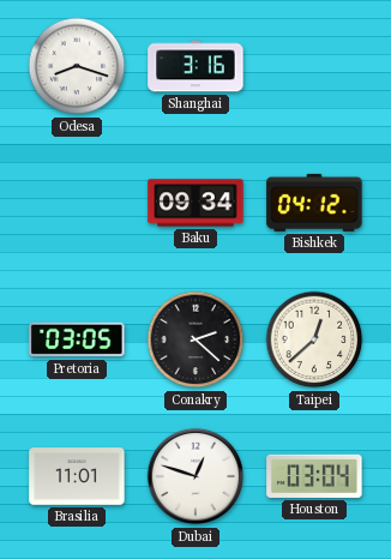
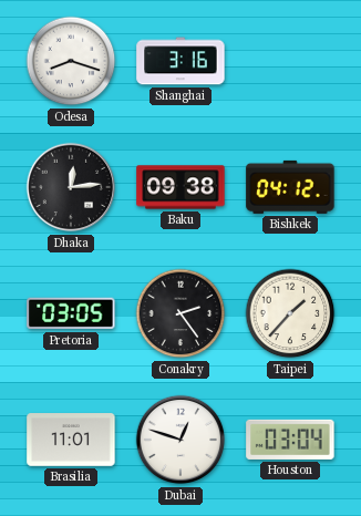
Dhaka: none -> 12:14
Baku: 09:34 -> 09:38
Conakry: 2:22 -> 2:24
Taipei: 12:38 -> 1:37
